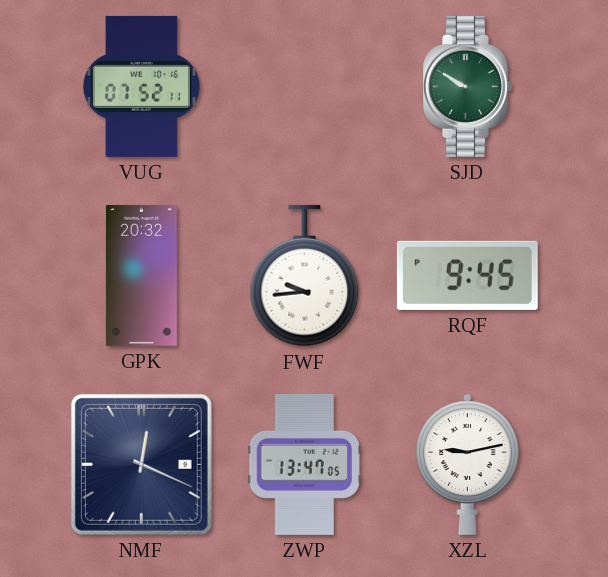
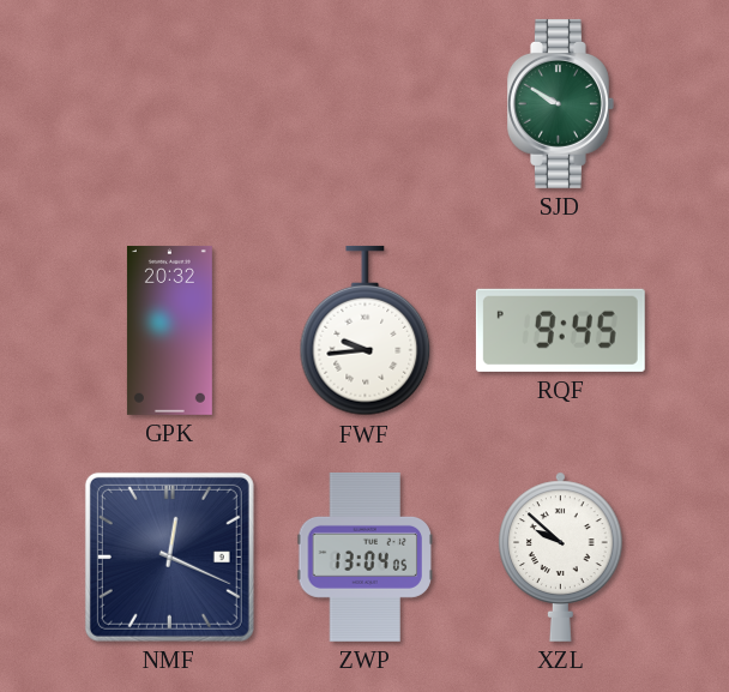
VUG: 07:52 -> none
ZWP: 13:47 -> 13:04
XZL: 9:13 -> 9:52
